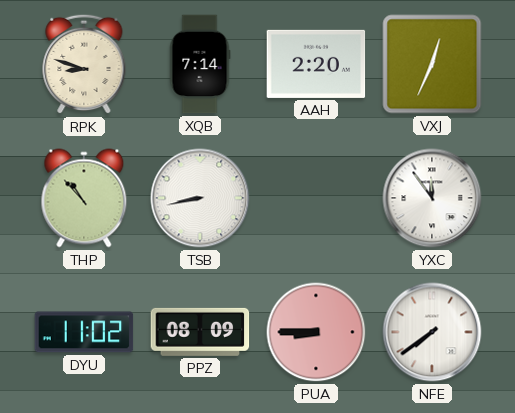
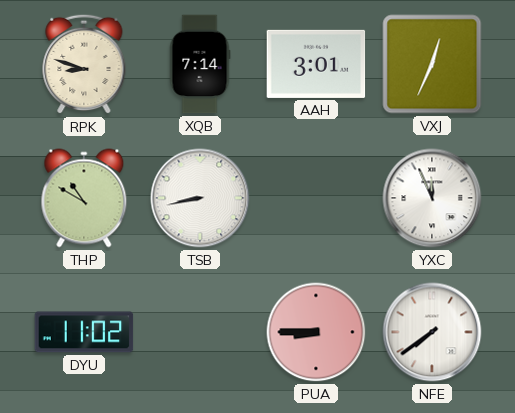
AAH: 2:20 -> 3:01
THP: 10:53 -> 10:50
YXC: 11:54 -> 11:56
PPZ: 08:09 -> none
